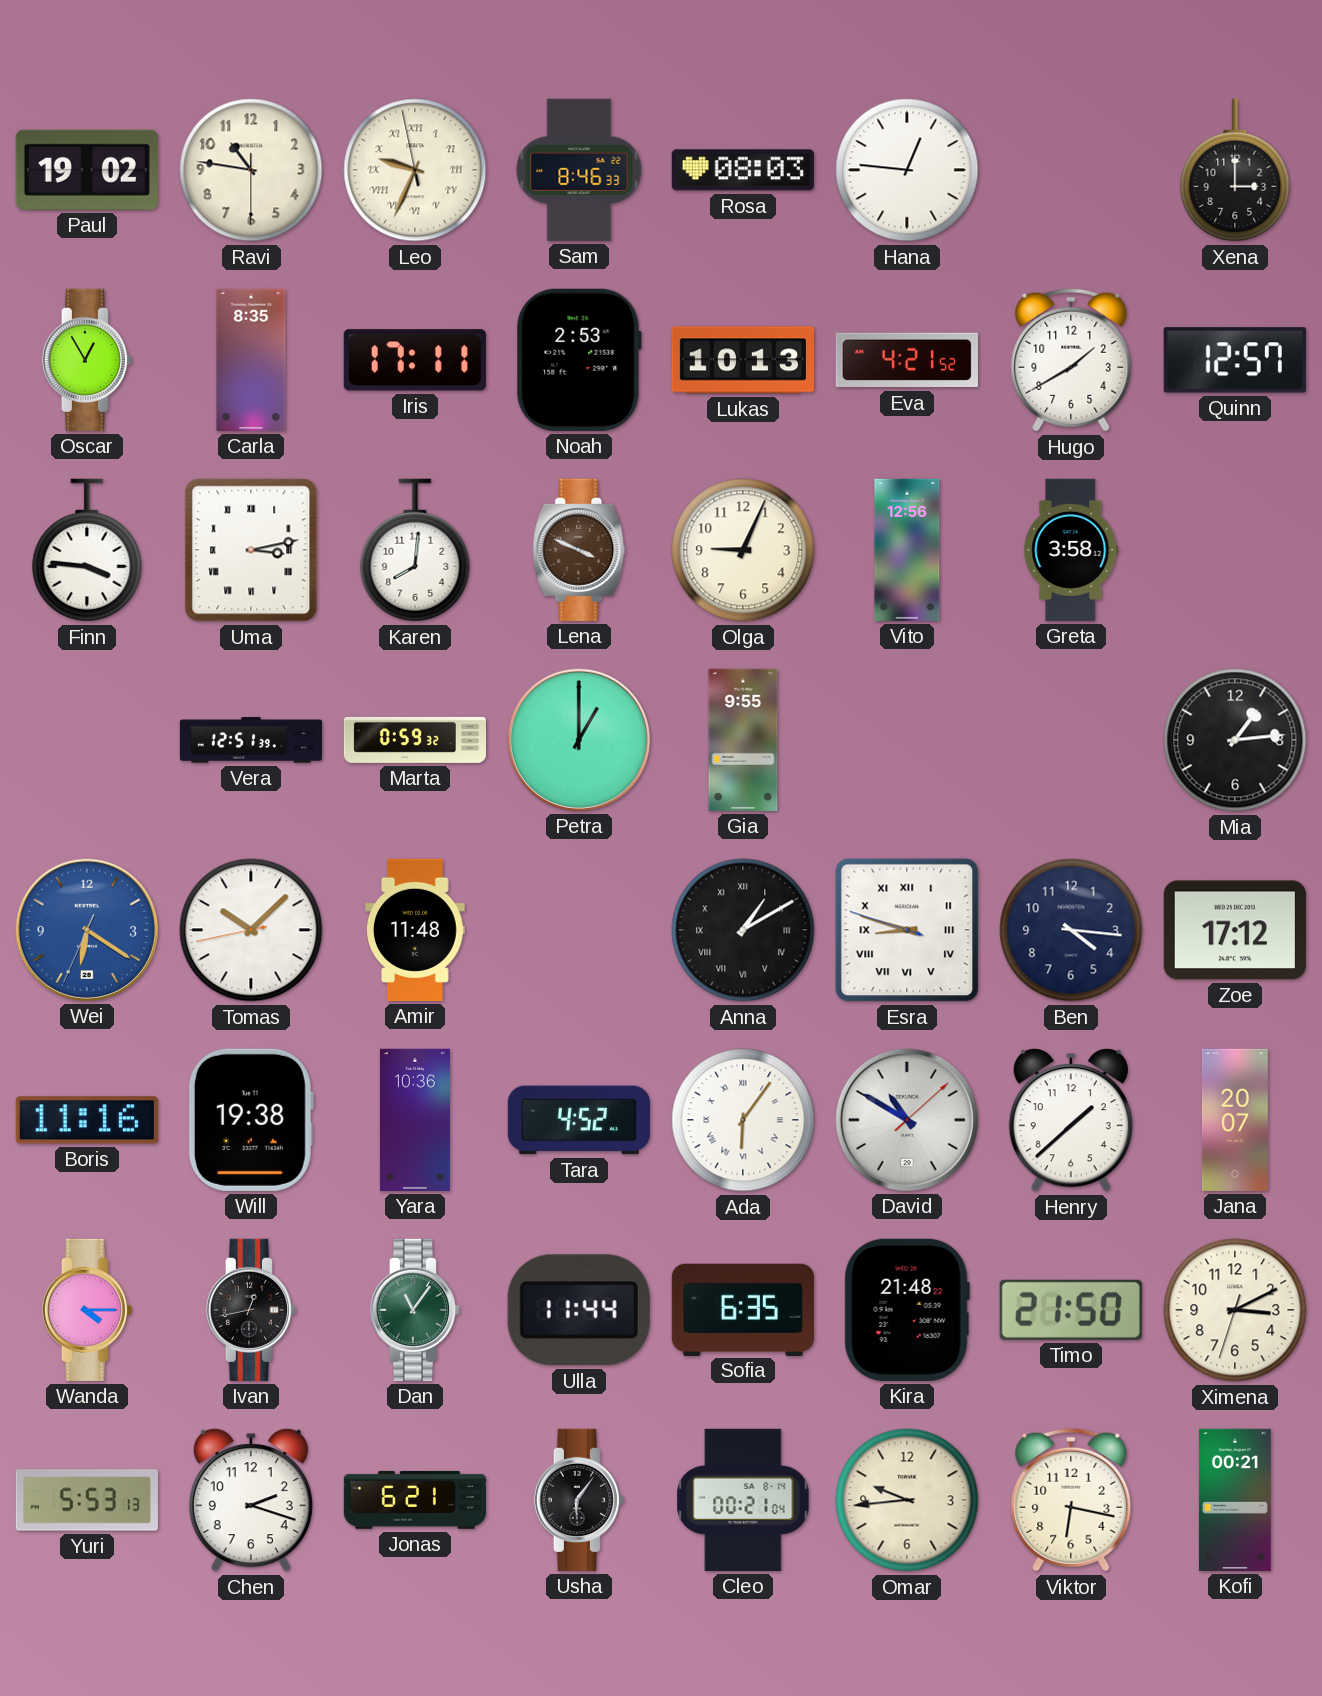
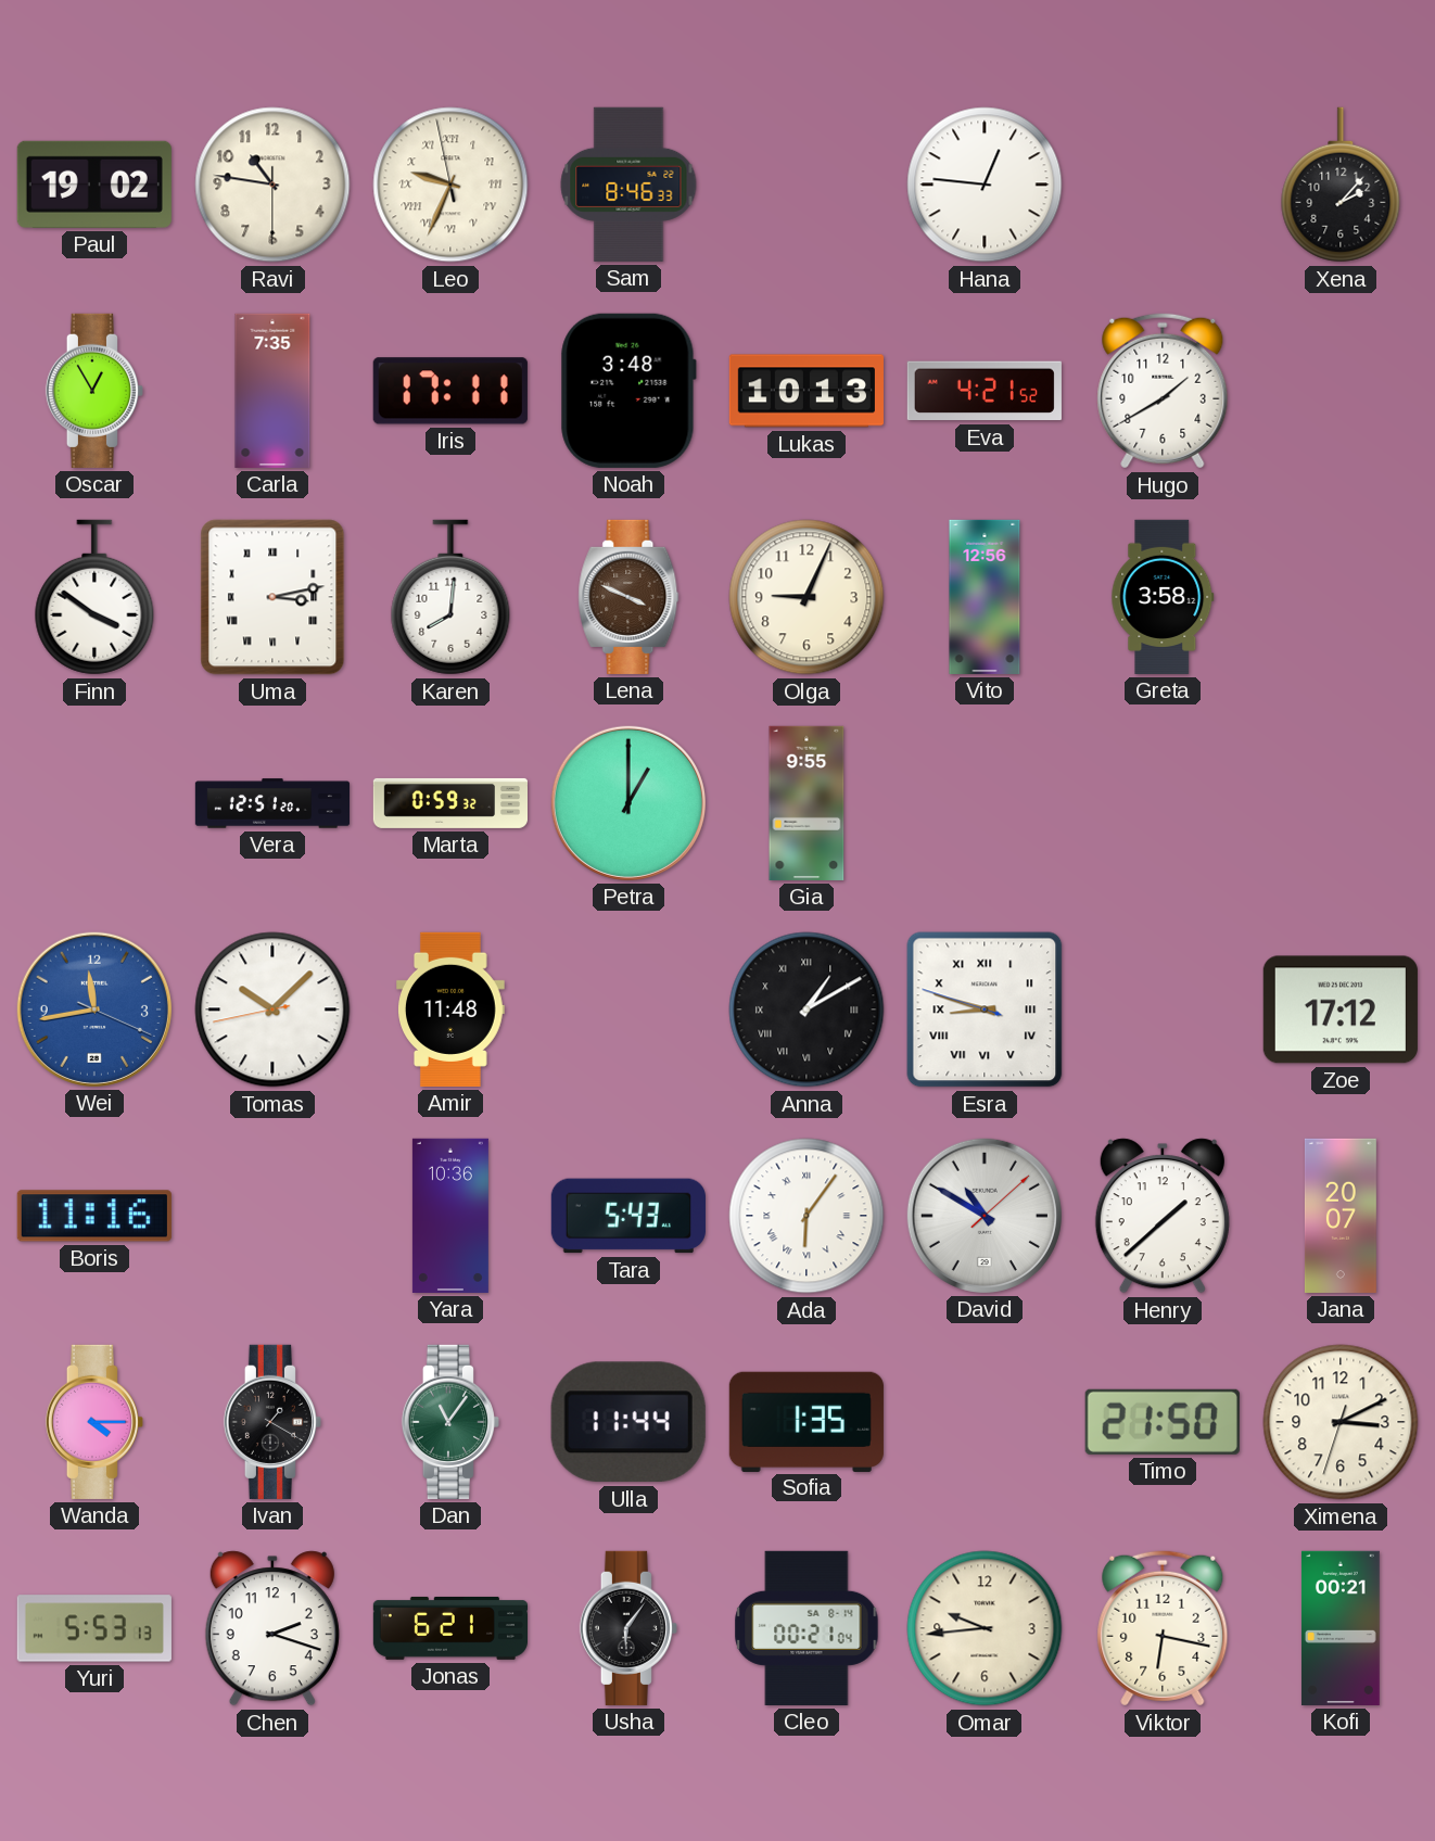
Rosa: 08:03 -> none
Xena: 3:00 -> 2:07
Carla: 8:35 -> 7:35
Noah: 2:53 -> 3:48
Quinn: 12:57 -> none
Finn: 3:46 -> 3:51
Vera: 12:51:39 -> 12:51:20
Mia: 1:14 -> none
Wei: 6:20 -> 11:43
Ben: 4:16 -> none
Will: 19:38 -> none
Tara: 4:52 -> 5:43
Ivan: 12:43 -> 1:20
Sofia: 6:35 -> 1:35
Kira: 21:48 -> none
